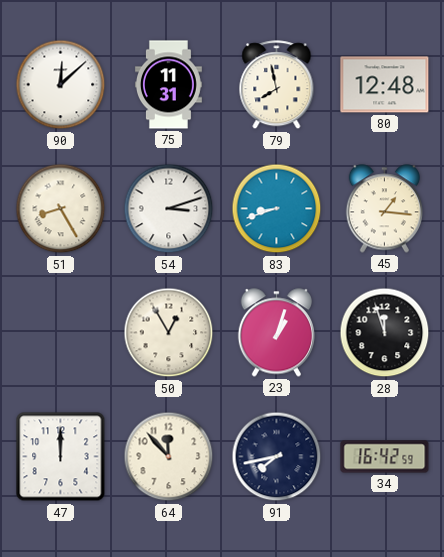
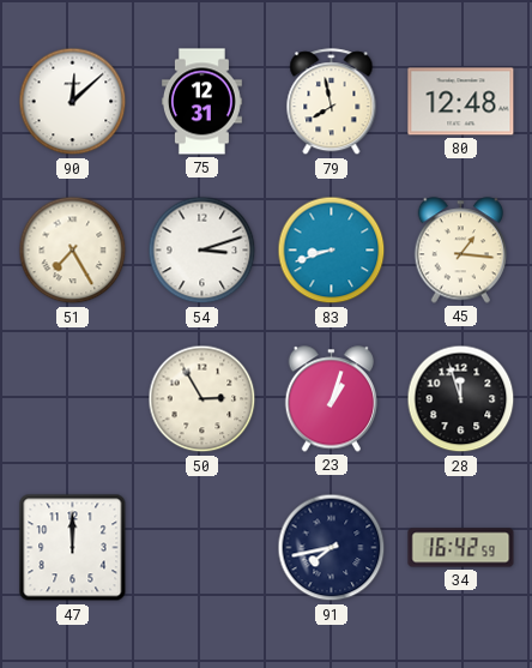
75: 11:31 -> 12:31
51: 8:25 -> 7:25
50: 12:55 -> 2:55
64: 11:53 -> none
